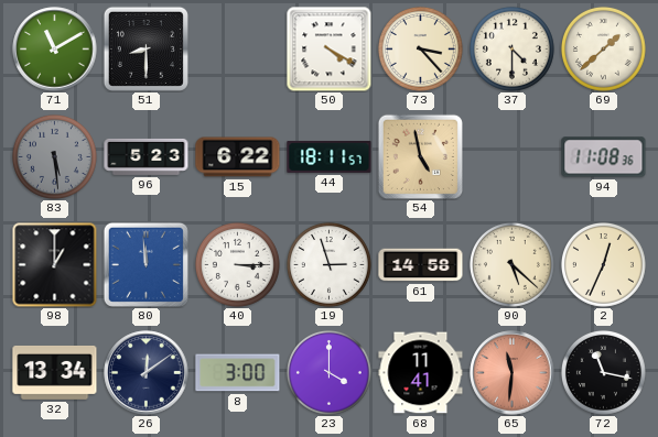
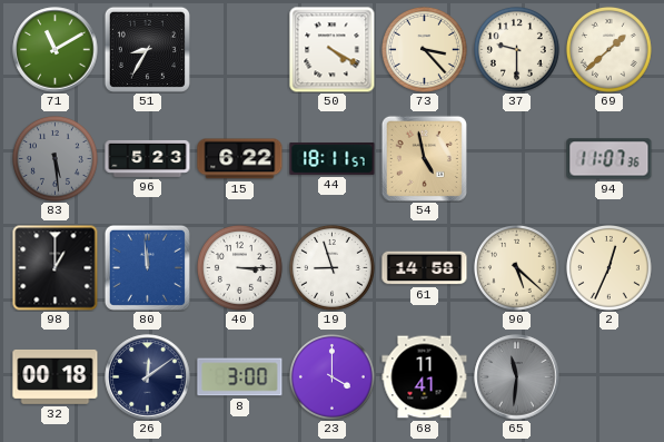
51: 8:30 -> 8:35
37: 4:30 -> 9:30
94: 11:08 -> 11:07
19: 2:57 -> 8:57
32: 13:34 -> 00:18
65 dial: salmon -> grey
72: 11:17 -> none
